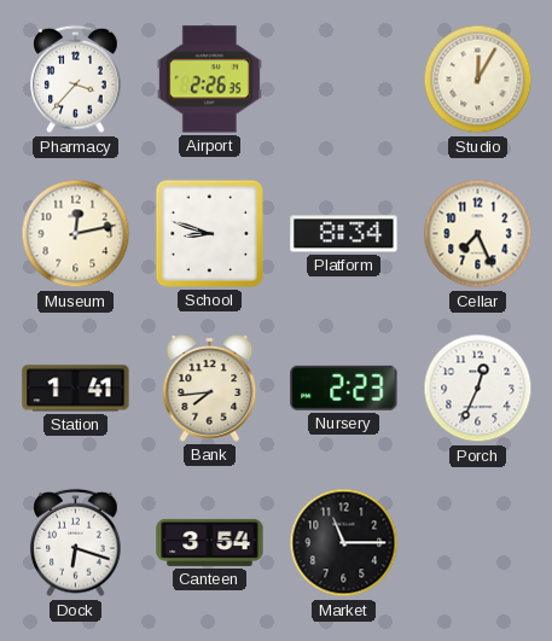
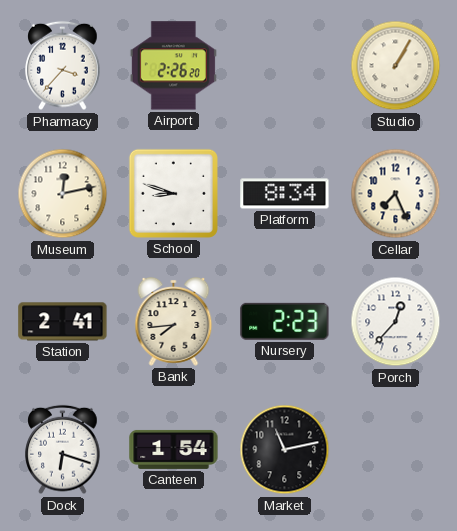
Airport: 2:26:35 -> 2:26:20
Studio: 12:05 -> 1:05
Station: 1:41 -> 2:41
Porch: 12:34 -> 12:37
Canteen: 3:54 -> 1:54
Market: 11:15 -> 11:13
